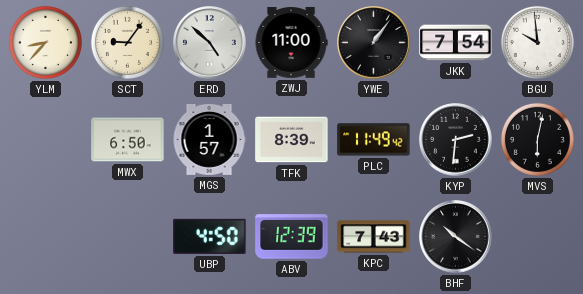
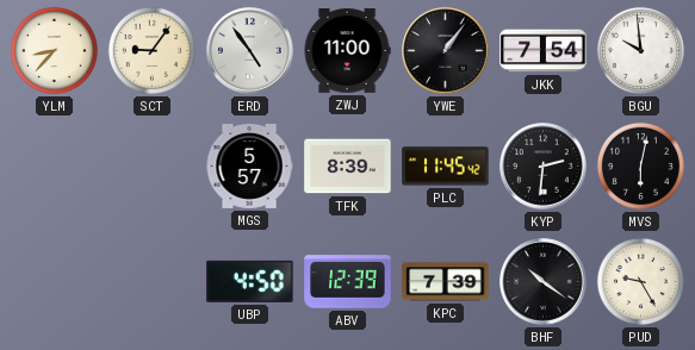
ERD: 4:52 -> 4:54
MWX: 6:50 -> none
MGS: 1:57 -> 5:57
PLC: 11:49 -> 11:45
KPC: 7:43 -> 7:39
PUD: none -> 9:25
